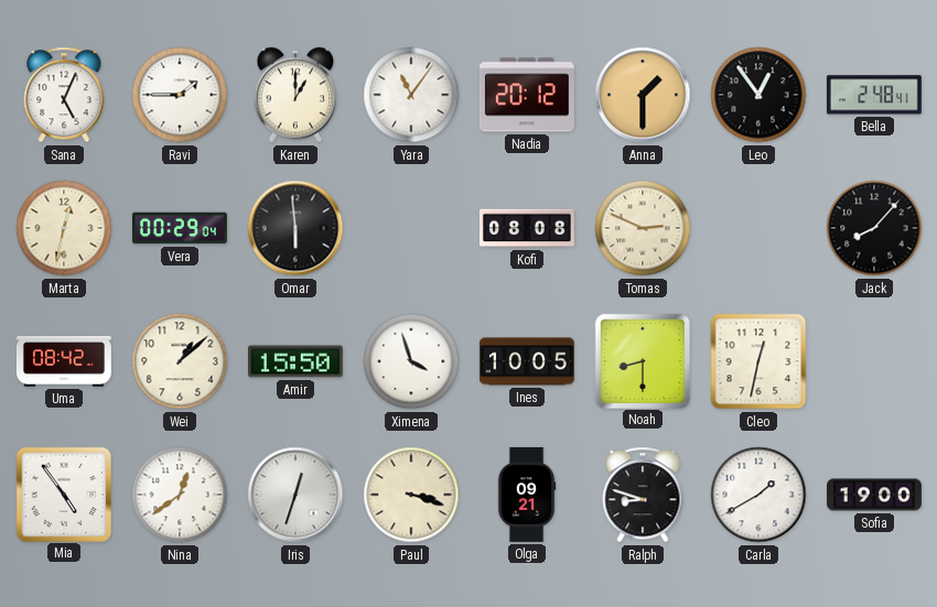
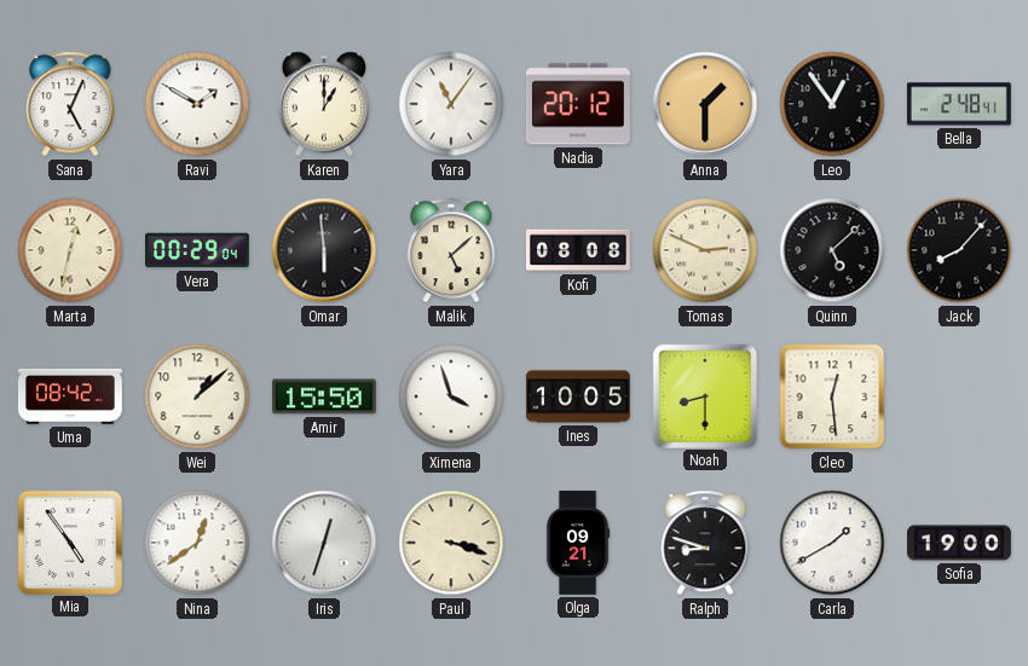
Ravi: 1:45 -> 1:50
Malik: none -> 5:08
Quinn: none -> 5:08
Cleo: 12:32 -> 12:29
